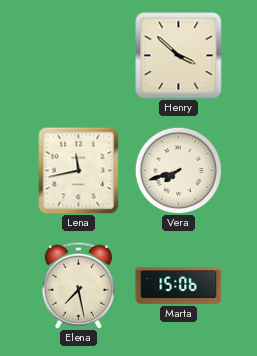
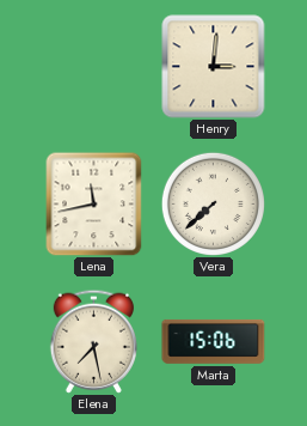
Henry: 3:52 -> 3:01
Vera: 7:42 -> 7:38
